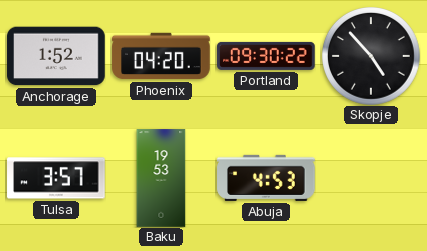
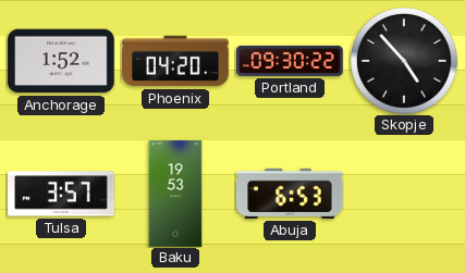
Abuja: 4:53 -> 6:53
